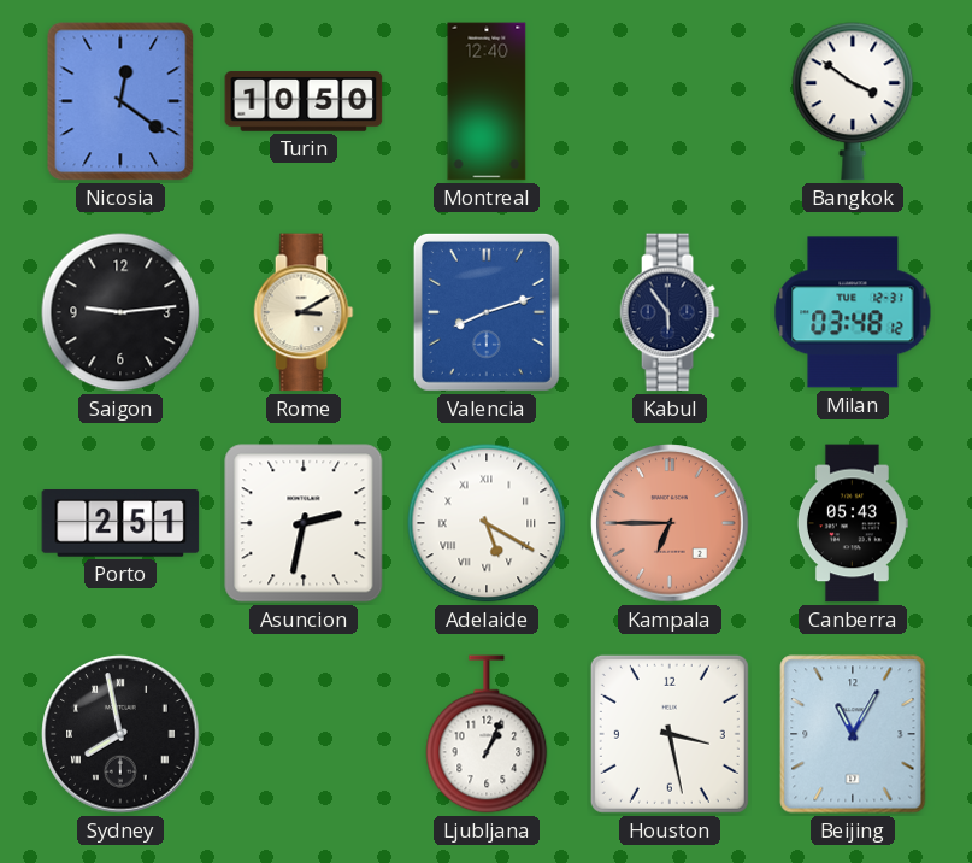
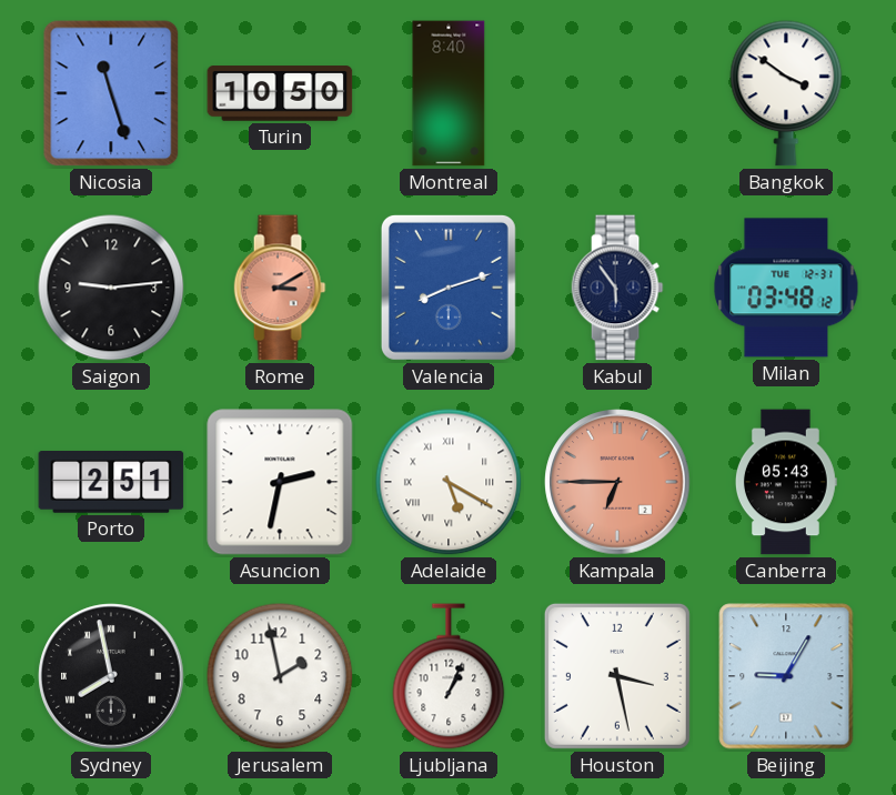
Nicosia: 12:21 -> 11:27
Montreal: 12:40 -> 8:40
Rome dial: cream -> salmon
Jerusalem: none -> 1:58
Beijing: 11:05 -> 9:05
